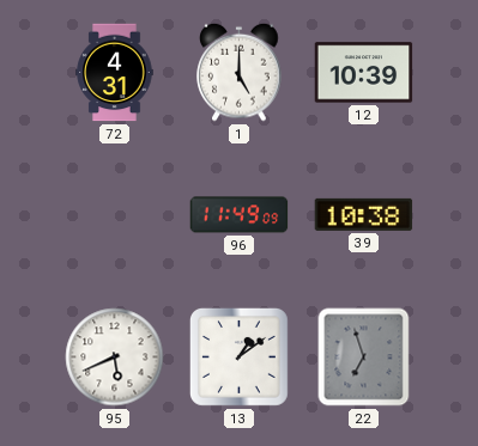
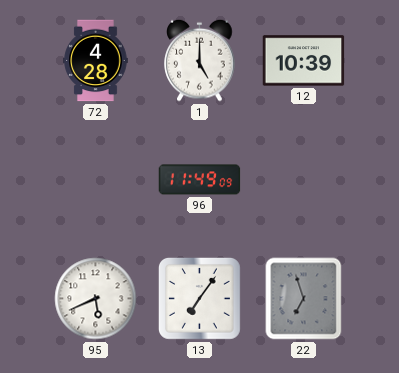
72: 4:31 -> 4:28
39: 10:38 -> none
13: 1:09 -> 7:06
